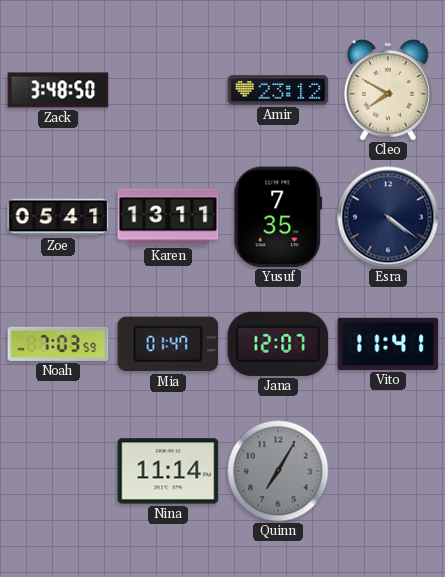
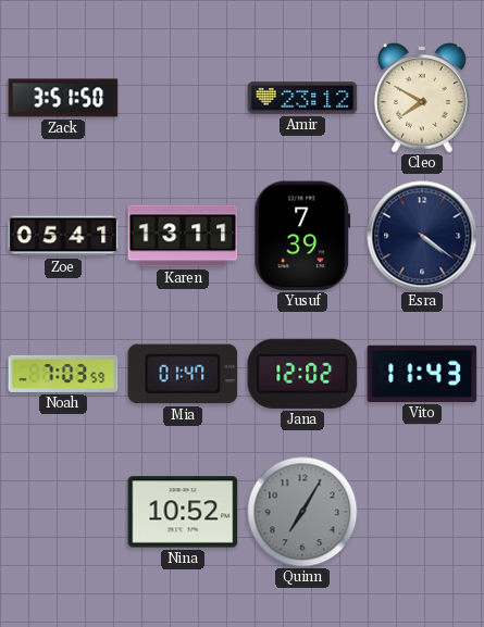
Zack: 3:48 -> 3:51
Yusuf: 7:35 -> 7:39
Jana: 12:07 -> 12:02
Vito: 11:41 -> 11:43
Nina: 11:14 -> 10:52
